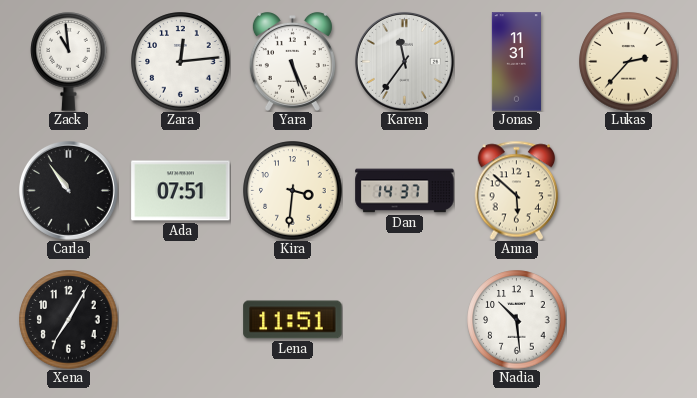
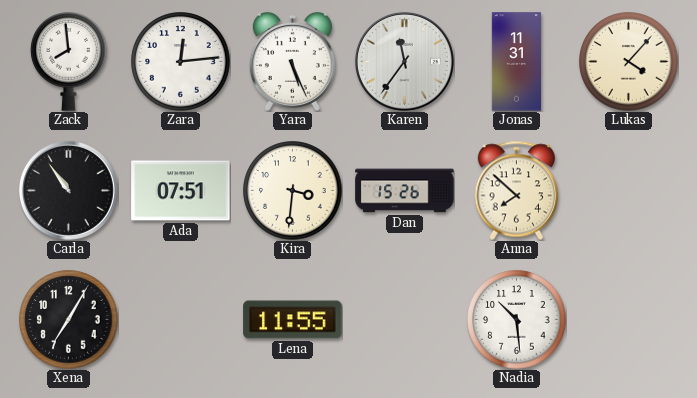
Zack: 10:59 -> 7:59
Lukas: 2:37 -> 4:07
Dan: 14:37 -> 15:26
Anna: 5:52 -> 7:52
Lena: 11:51 -> 11:55
